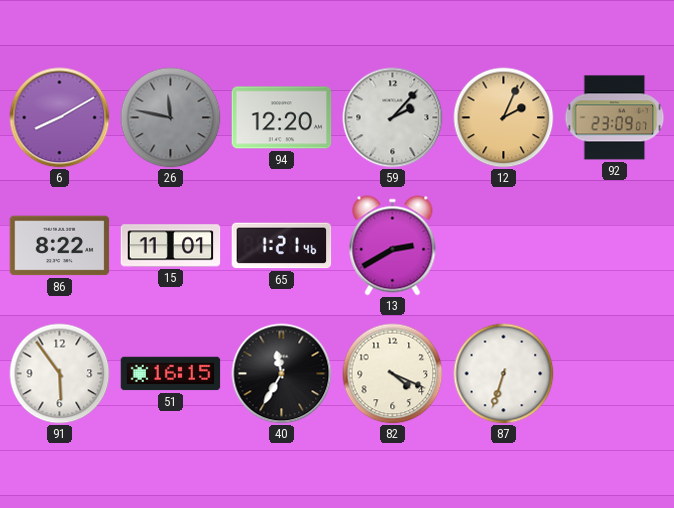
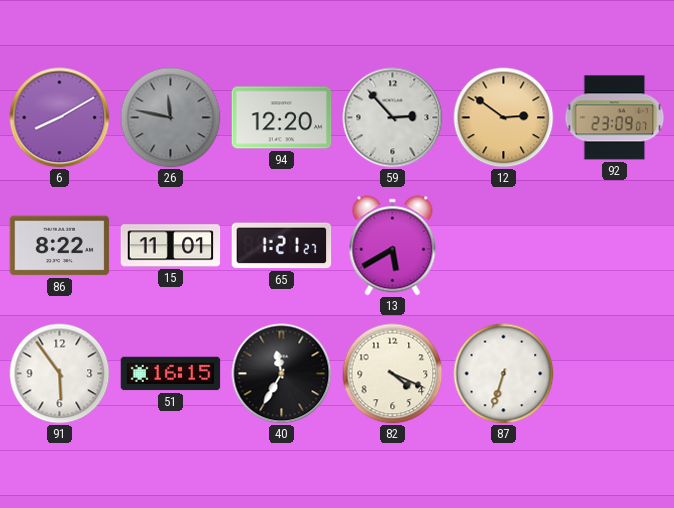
59: 2:07 -> 2:53
12: 2:04 -> 2:51
65: 1:21:46 -> 1:21:27
13: 2:40 -> 5:40
